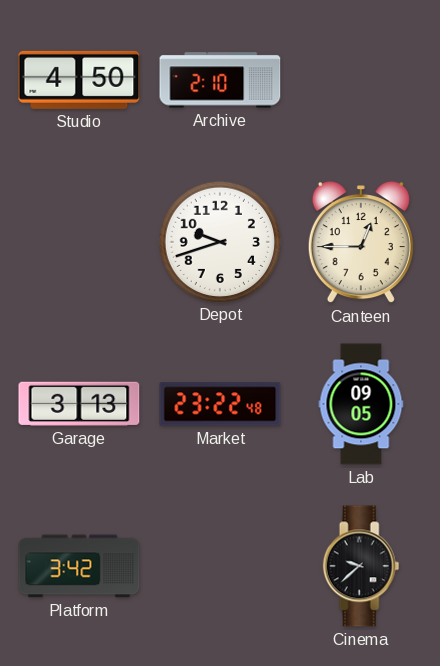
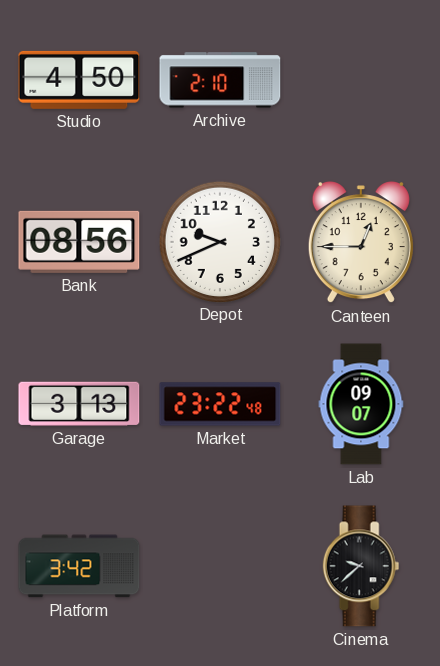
Bank: none -> 08:56
Depot: 9:42 -> 9:41
Lab: 09:05 -> 09:07
